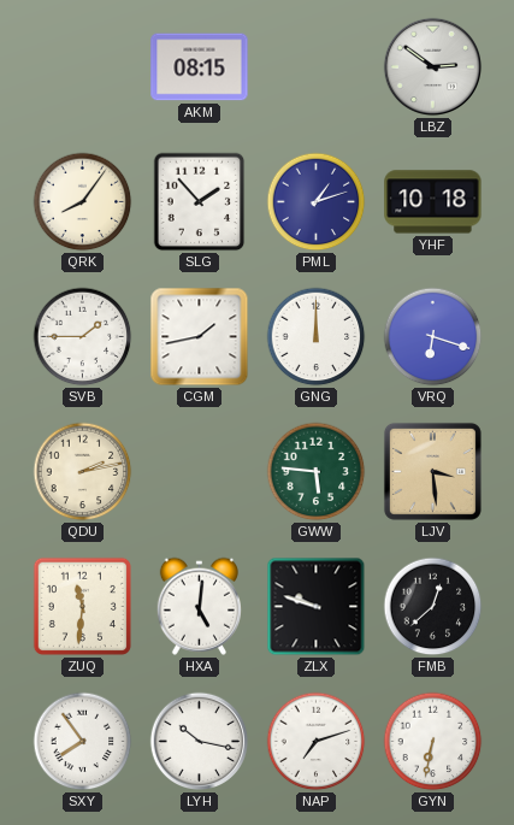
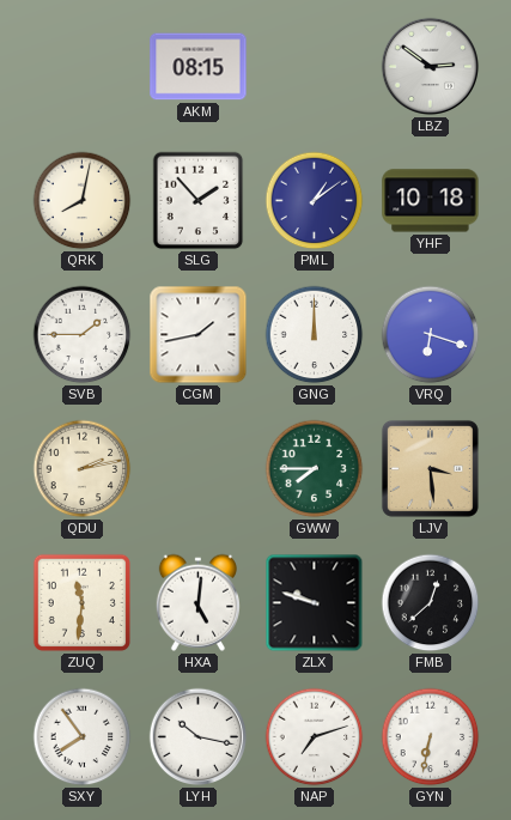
QRK: 8:06 -> 8:02
PML: 1:12 -> 1:09
GWW: 5:46 -> 7:45
